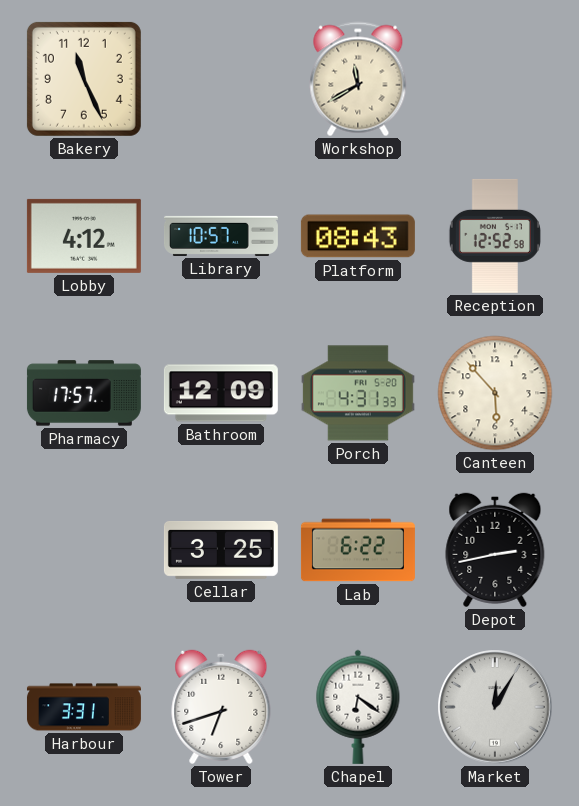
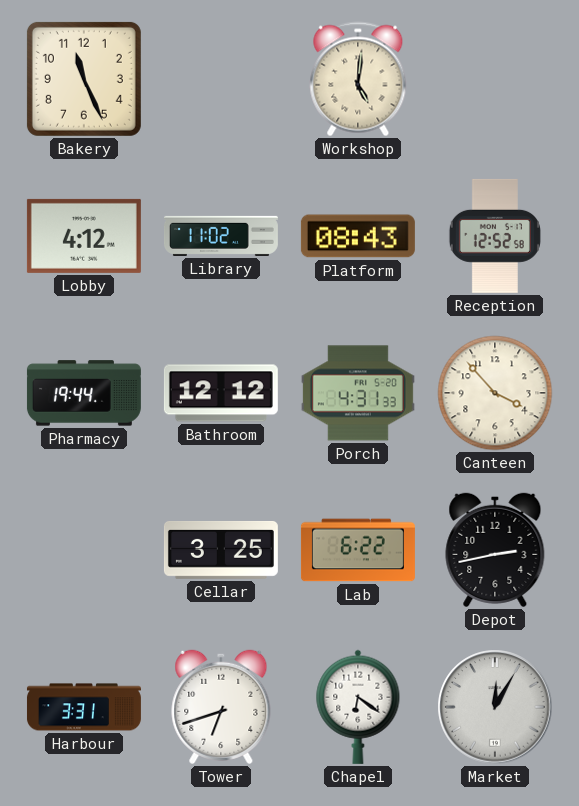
Workshop: 11:40 -> 5:01
Library: 10:57 -> 11:02
Pharmacy: 17:57 -> 19:44
Bathroom: 12:09 -> 12:12
Canteen: 5:53 -> 3:53
